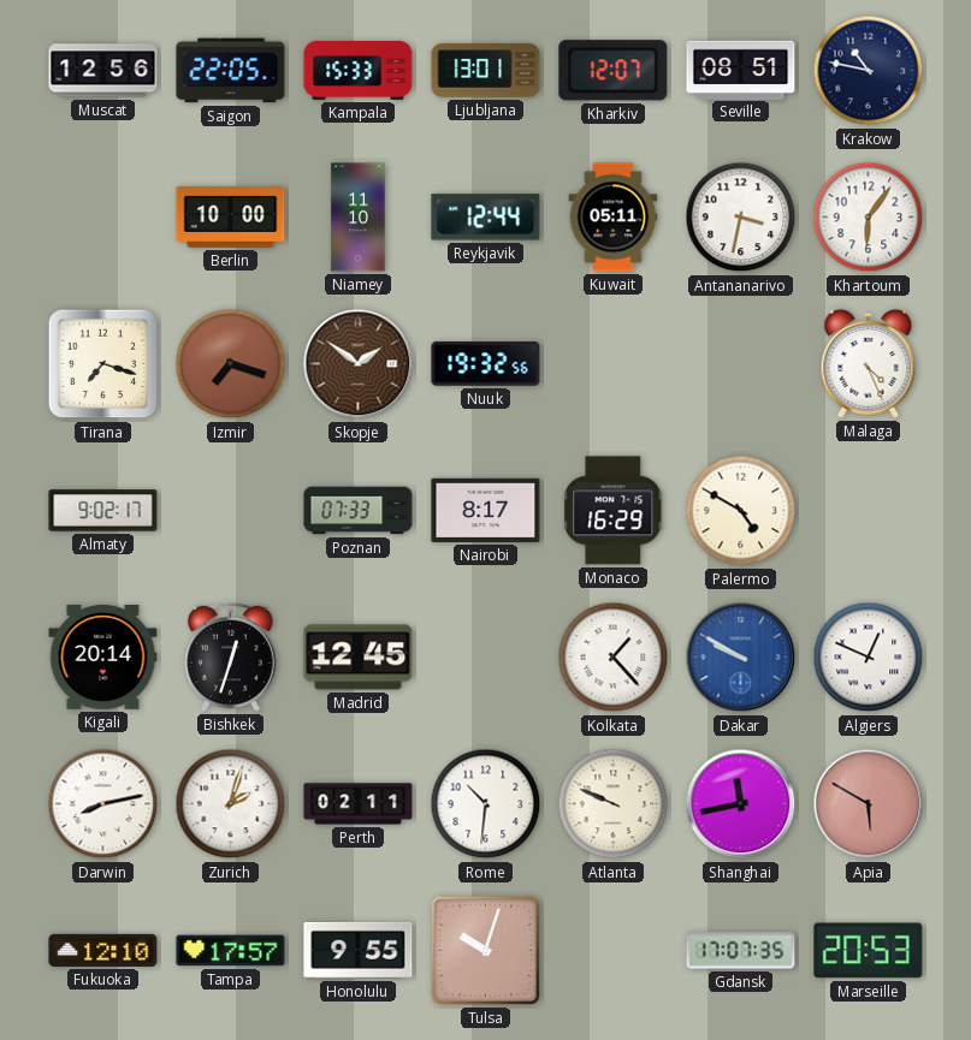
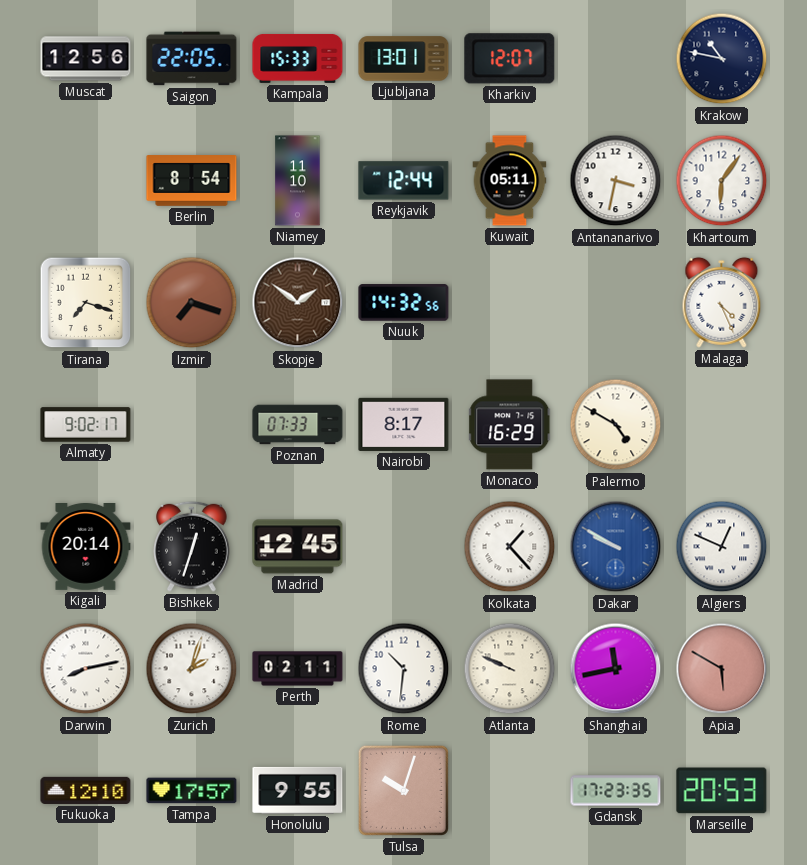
Seville: 08:51 -> none
Berlin: 10:00 -> 8:54
Nuuk: 19:32 -> 14:32
Gdansk: 17:07 -> 17:23
